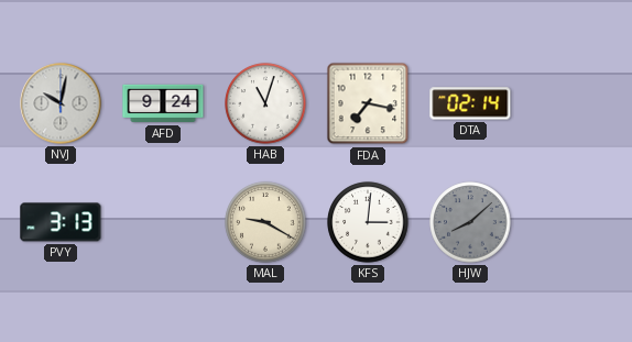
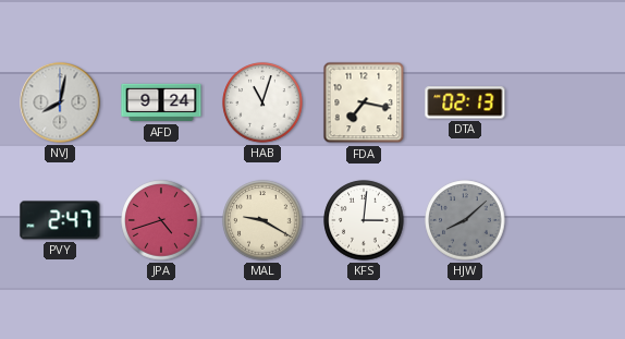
NVJ: 10:02 -> 8:02
DTA: 02:14 -> 02:13
PVY: 3:13 -> 2:47
JPA: none -> 4:42
